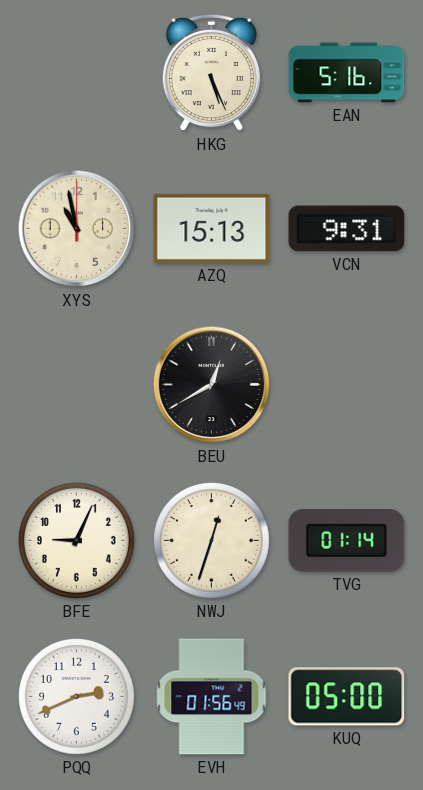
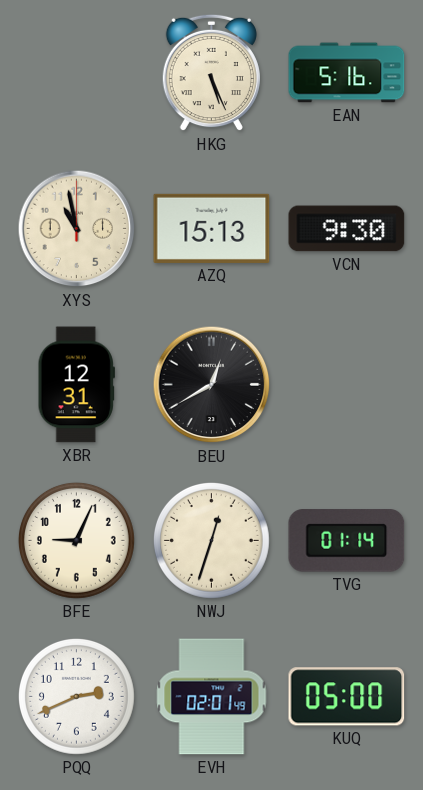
VCN: 9:31 -> 9:30
XBR: none -> 12:31
EVH: 01:56 -> 02:01
